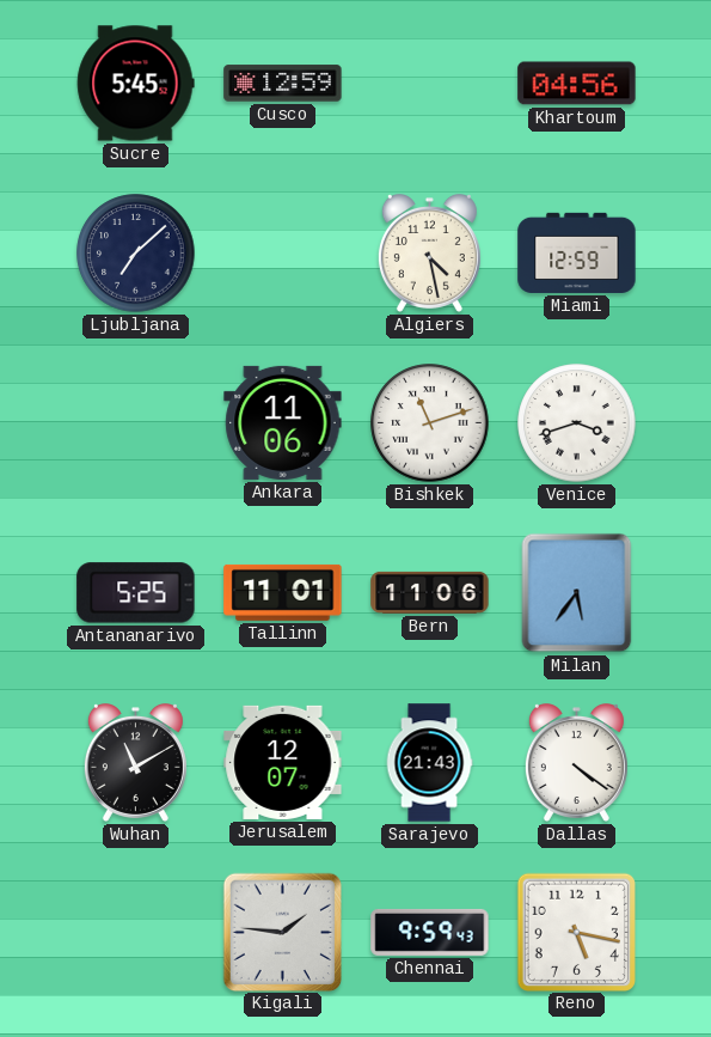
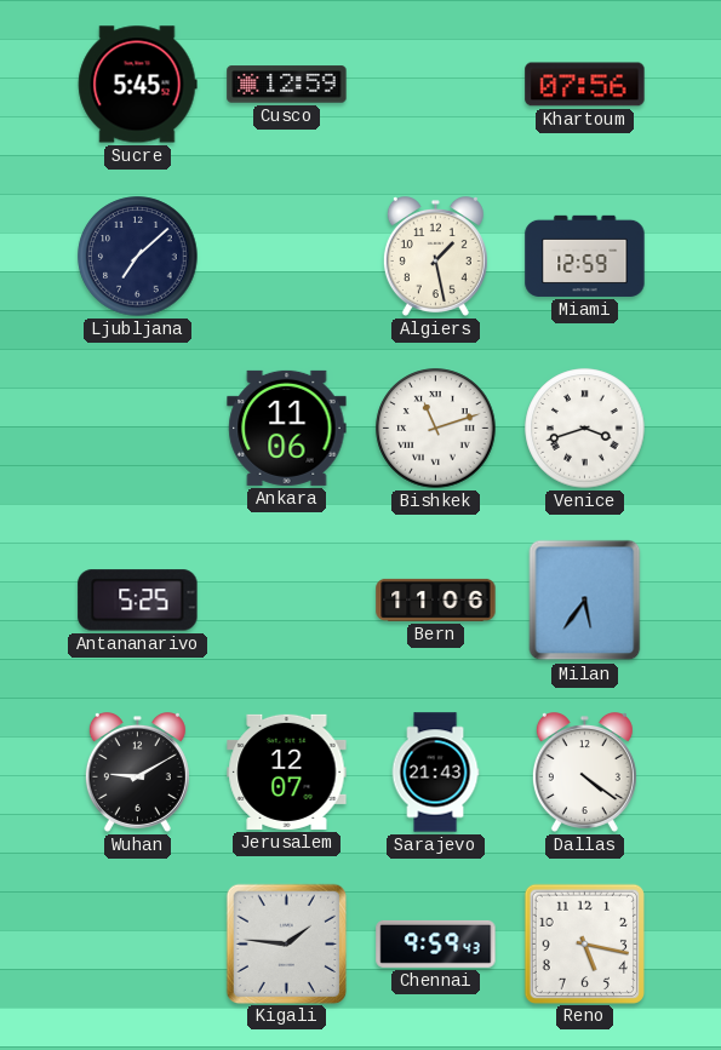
Khartoum: 04:56 -> 07:56
Algiers: 4:28 -> 1:28
Tallinn: 11:01 -> none
Wuhan: 11:10 -> 9:10
